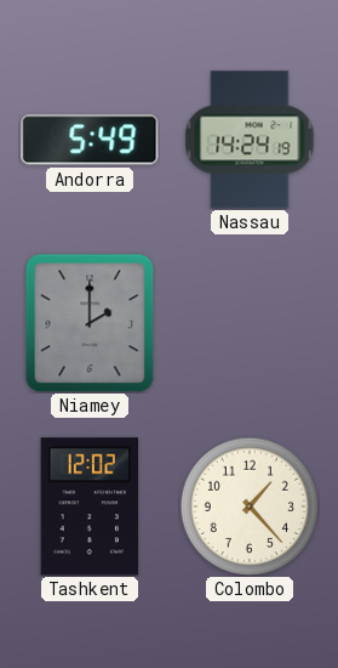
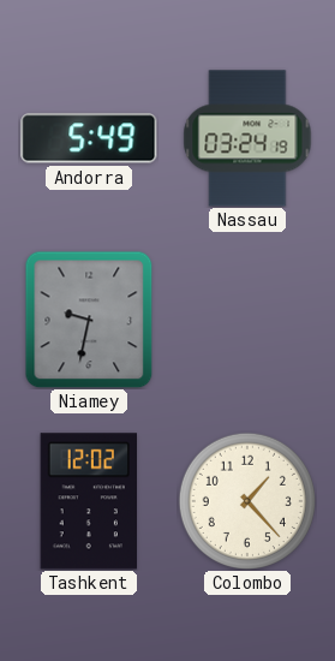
Nassau: 14:24 -> 03:24
Niamey: 2:00 -> 9:32
